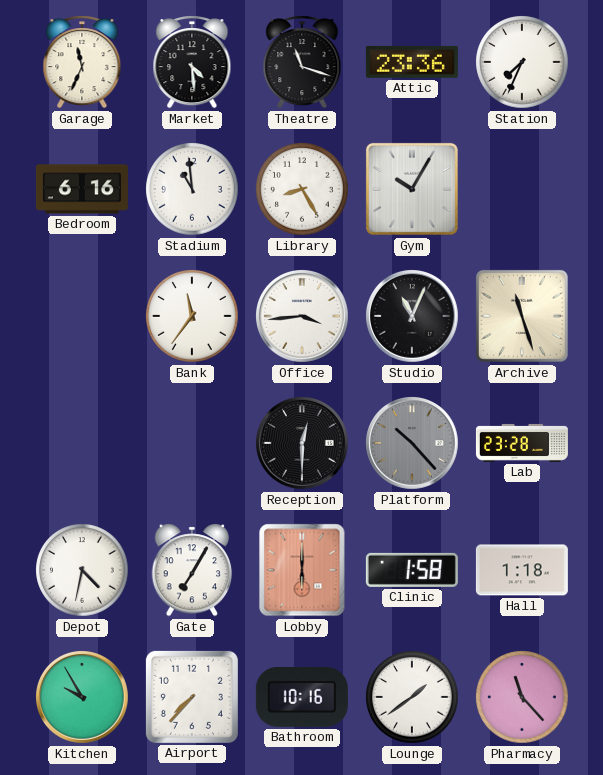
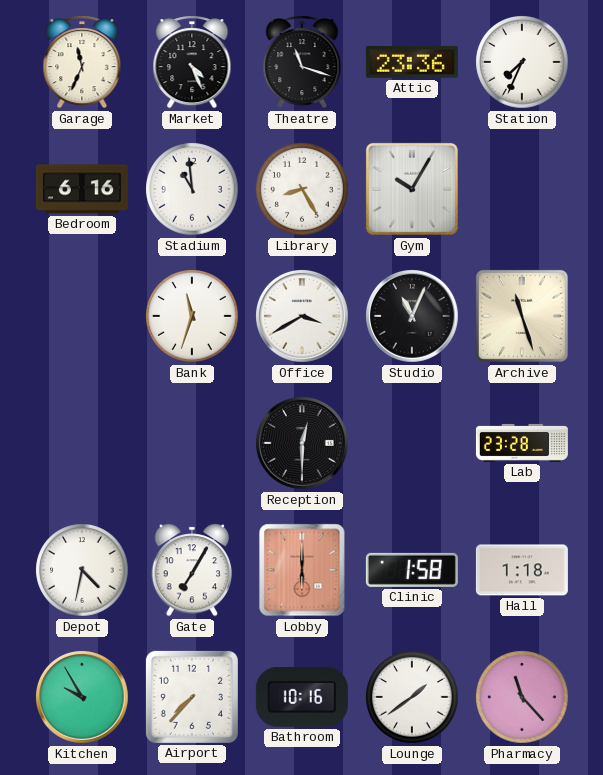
Market: 4:29 -> 4:26
Bank: 11:36 -> 11:33
Office: 3:44 -> 3:40
Platform: 10:23 -> none
